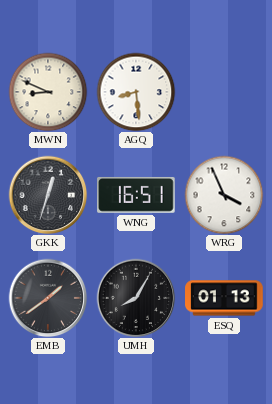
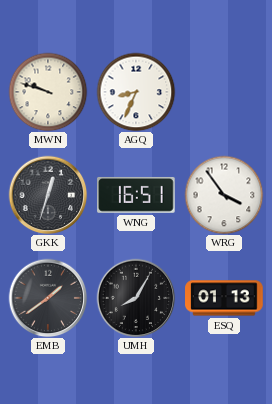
MWN: 8:49 -> 9:48
AGQ: 8:29 -> 8:34
WRG: 3:56 -> 3:54
